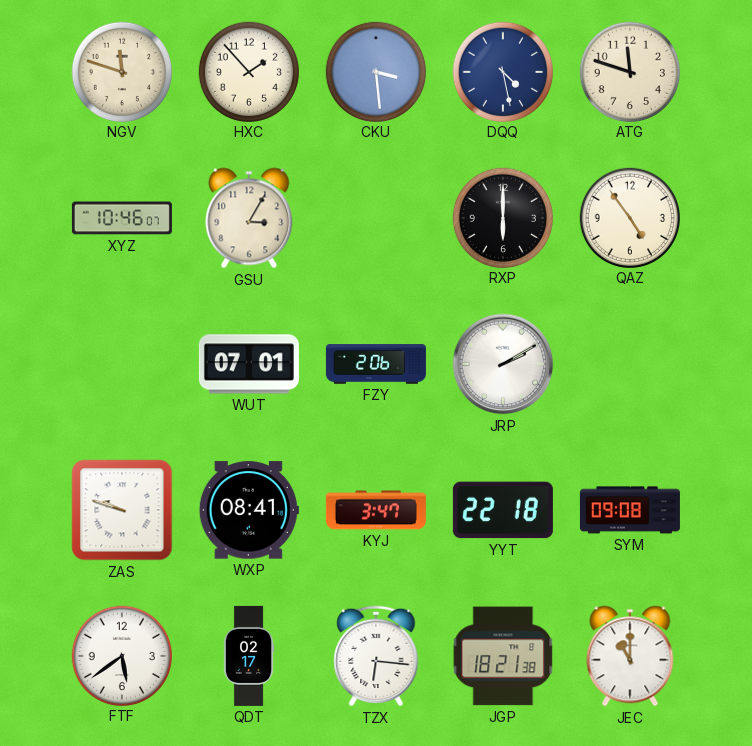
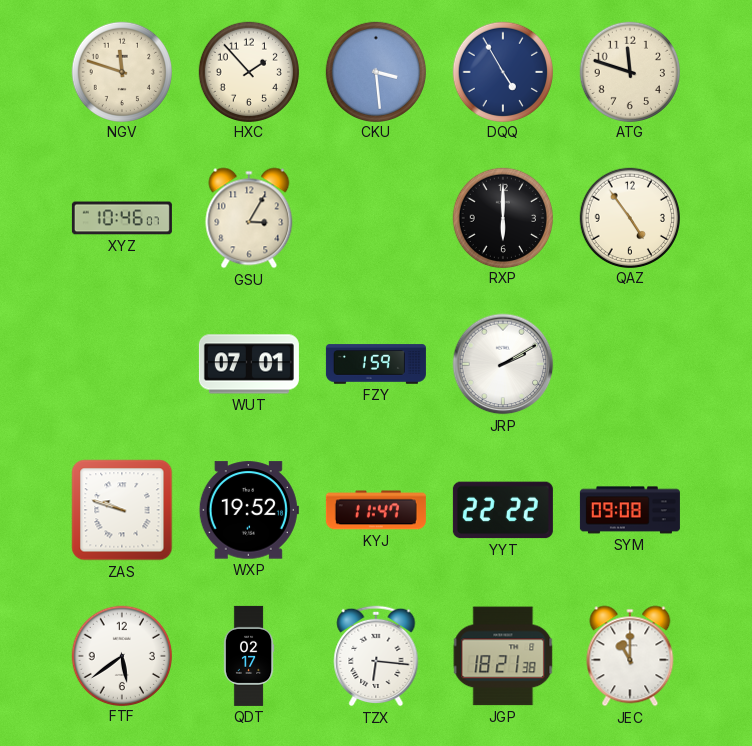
DQQ: 4:28 -> 4:55
FZY: 2:06 -> 1:59
WXP: 08:41 -> 19:52
KYJ: 3:47 -> 11:47
YYT: 22:18 -> 22:22
